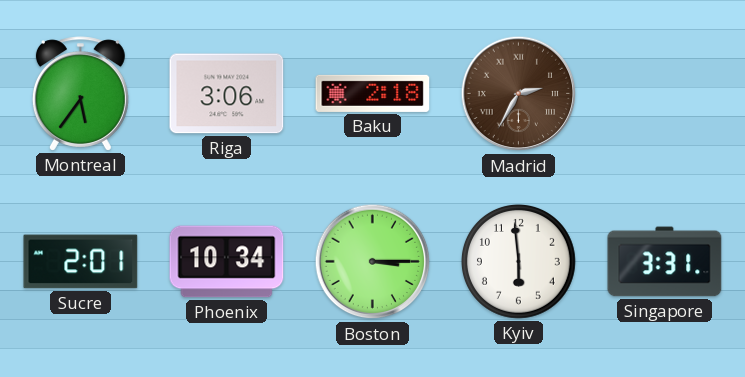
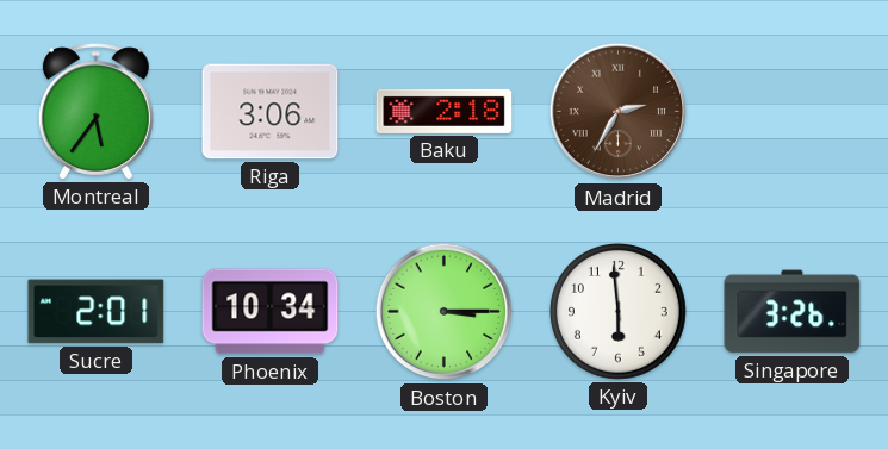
Singapore: 3:31 -> 3:26
